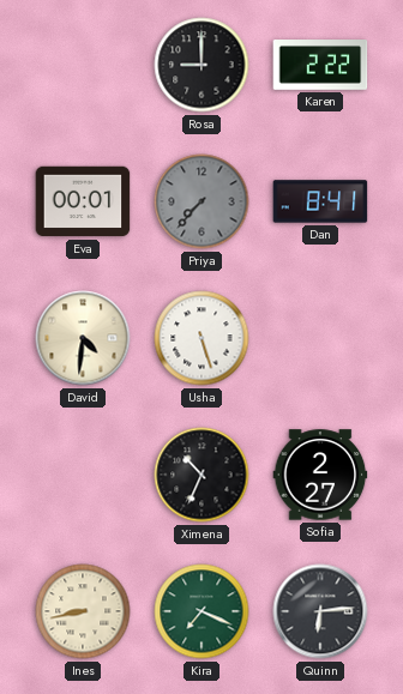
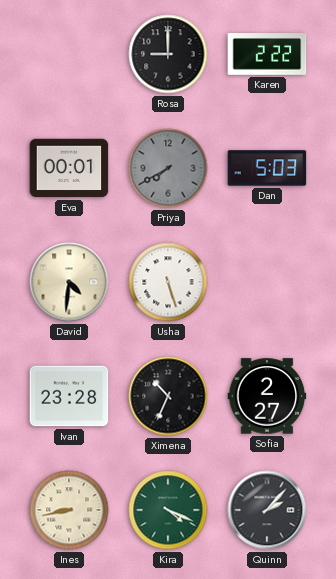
Priya: 7:37 -> 7:40
Dan: 8:41 -> 5:03
Ivan: none -> 23:28
Kira: 7:19 -> 4:19
Quinn: 6:14 -> 2:07
